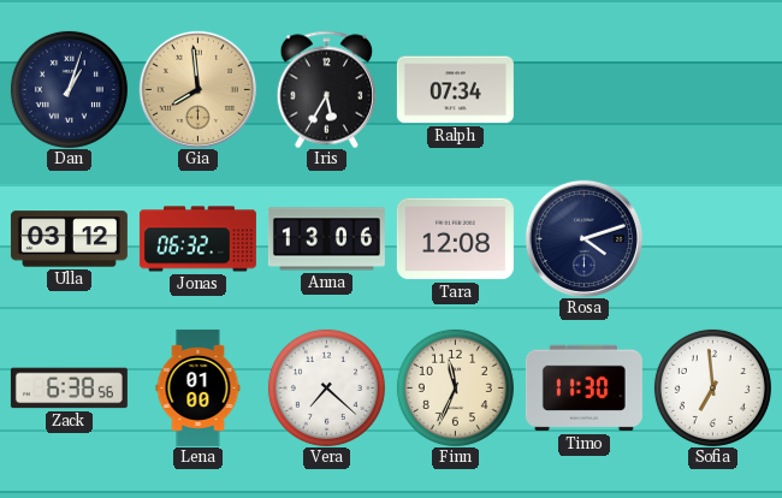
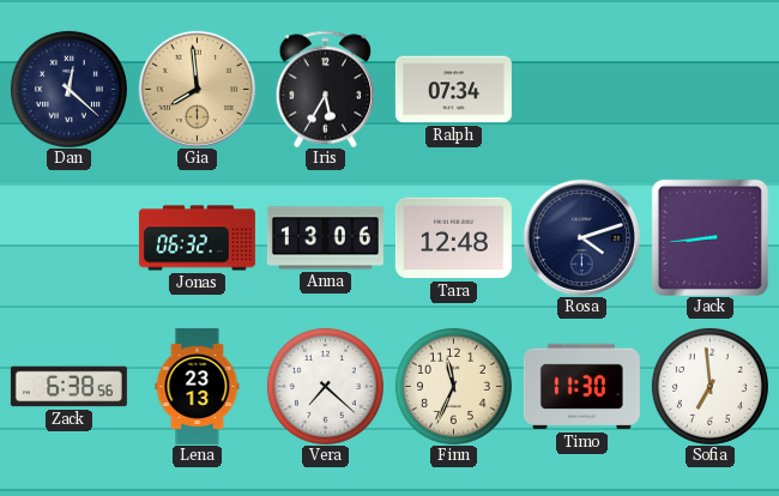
Dan: 1:03 -> 12:22
Ulla: 03:12 -> none
Tara: 12:08 -> 12:48
Jack: none -> 8:44
Lena: 01:00 -> 23:13
